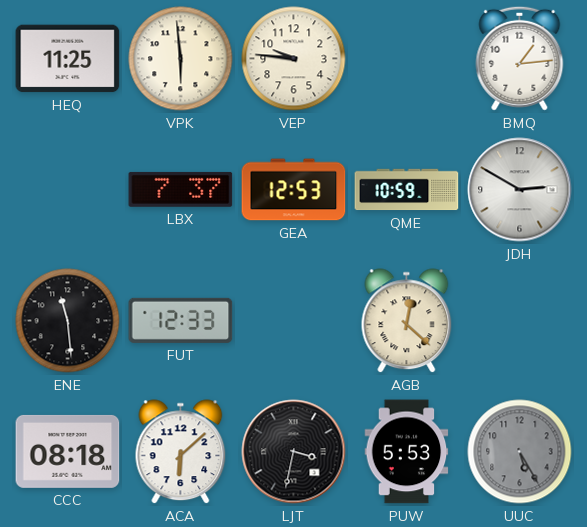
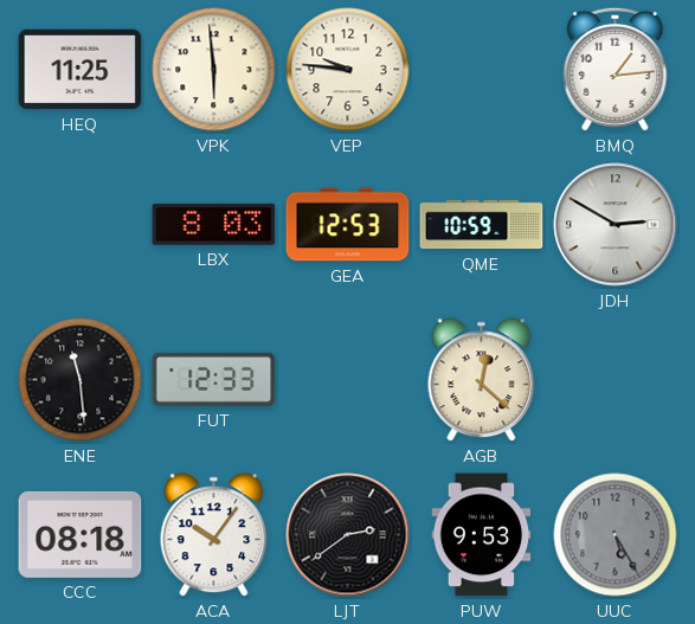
LBX: 7:37 -> 8:03
ACA: 6:08 -> 10:06
LJT: 3:32 -> 2:39
PUW: 5:53 -> 9:53
